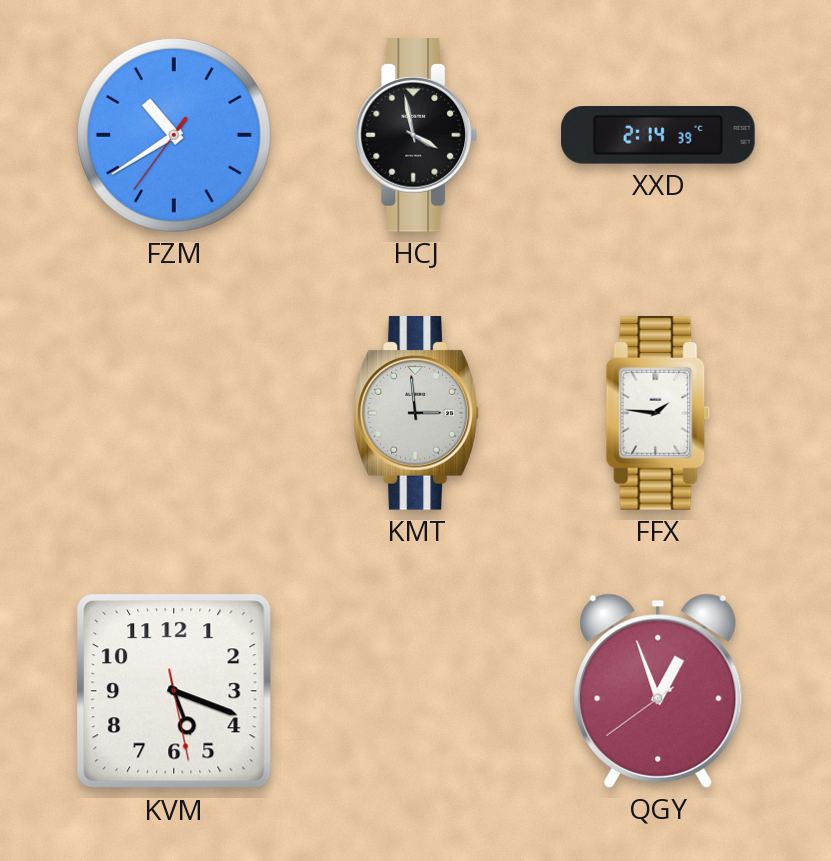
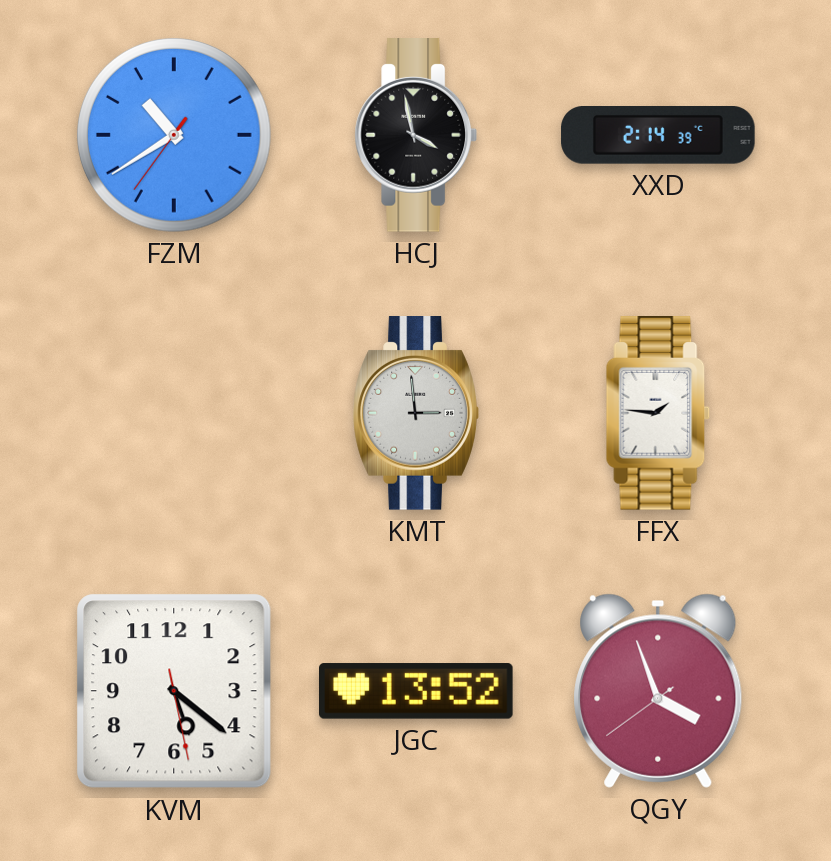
KVM: 5:18 -> 5:21
JGC: none -> 13:52
QGY: 12:56 -> 3:56
